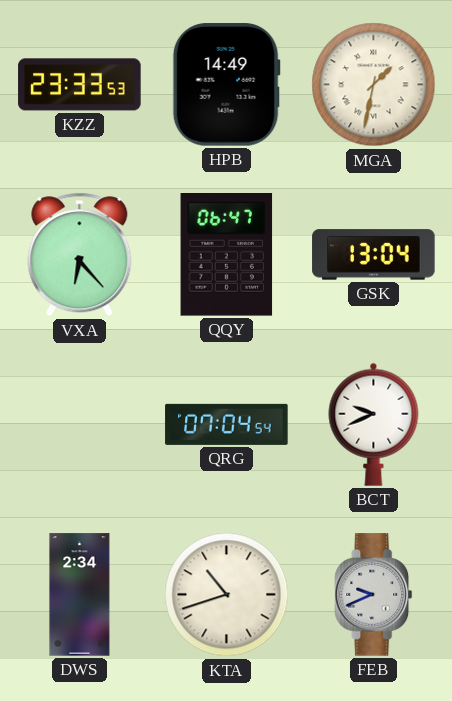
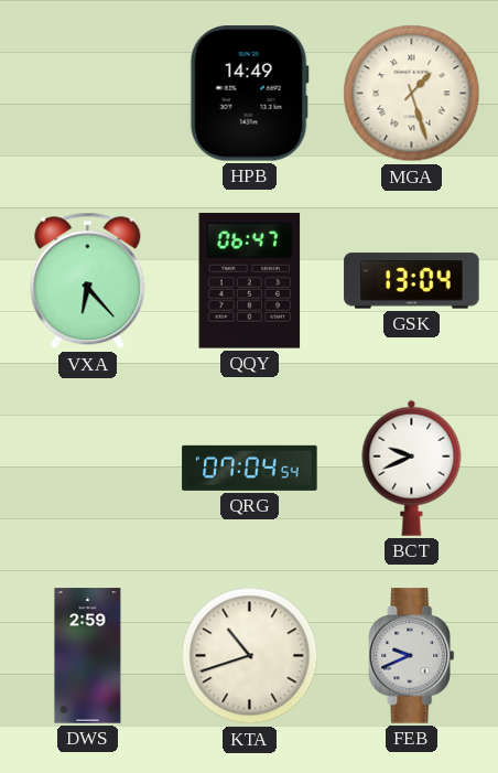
KZZ: 23:33 -> none
MGA: 1:32 -> 1:27
DWS: 2:34 -> 2:59
